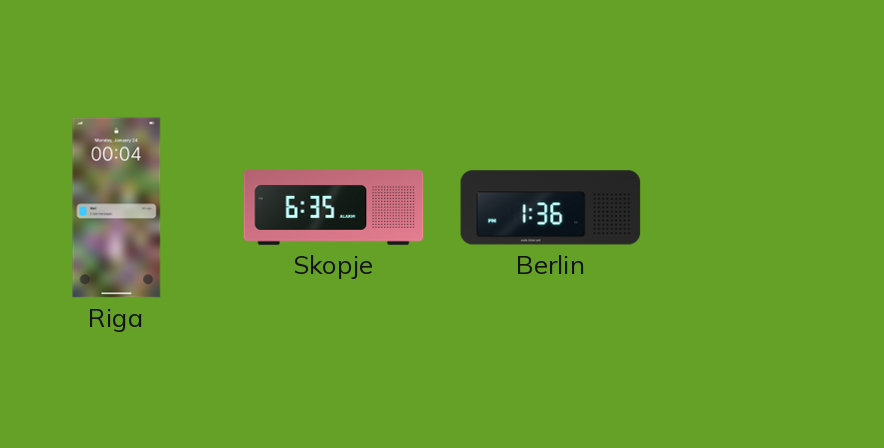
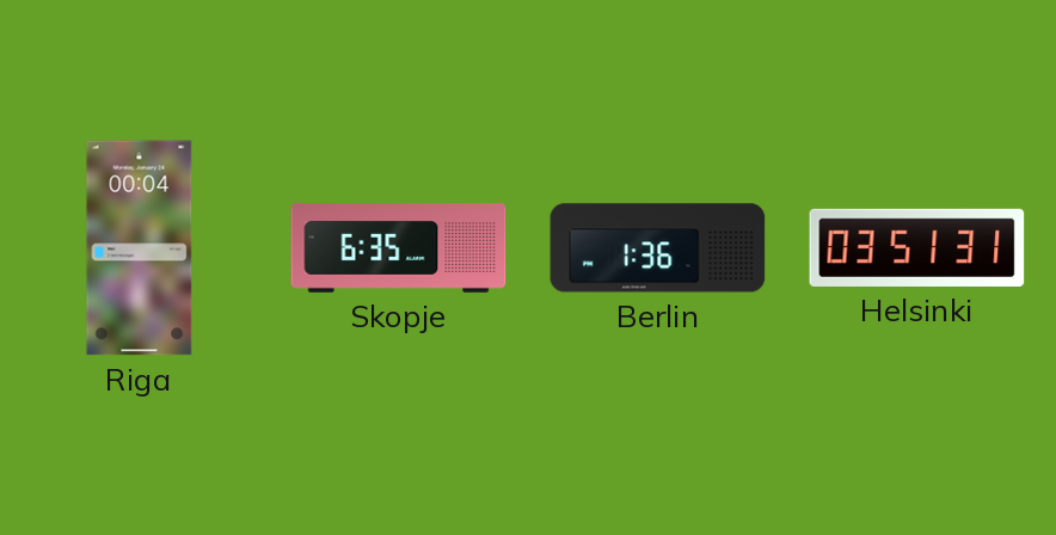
Helsinki: none -> 03:51
